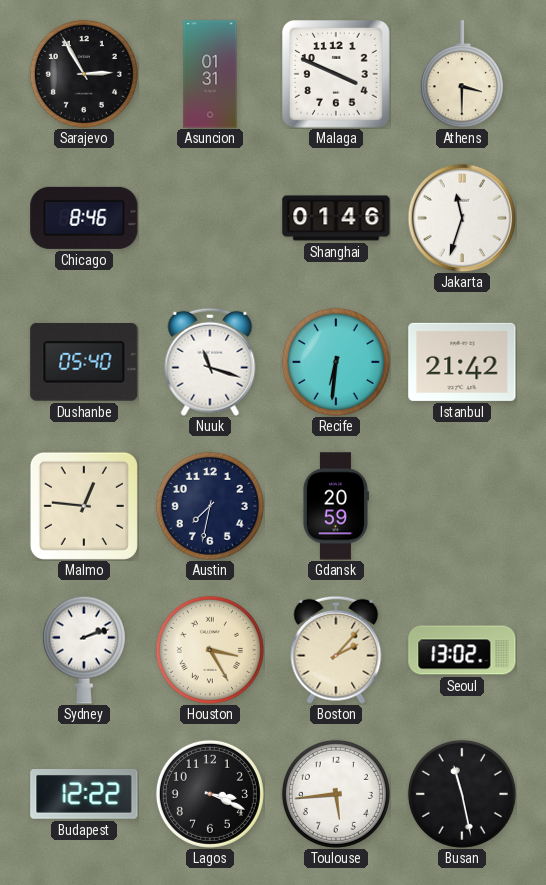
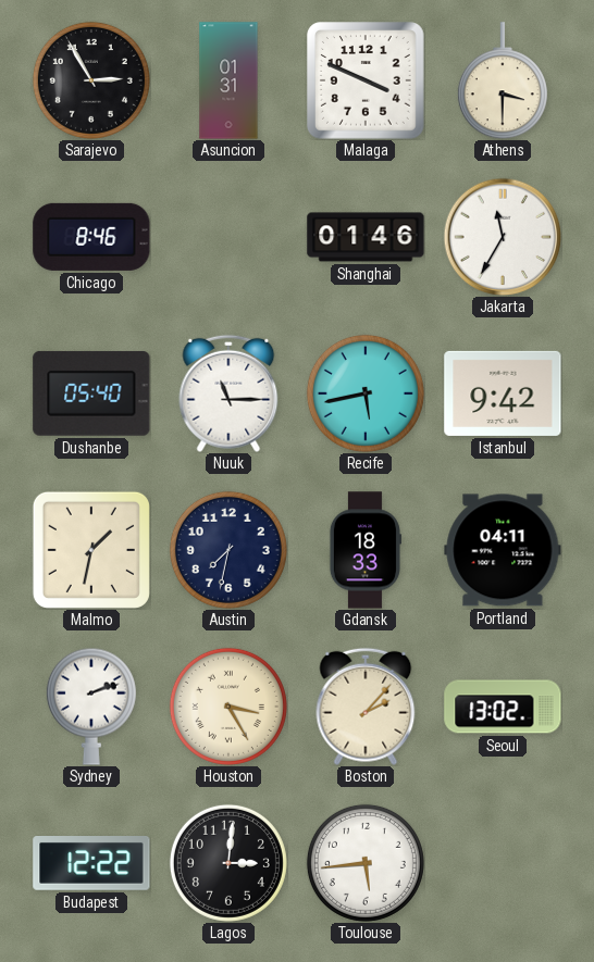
Jakarta: 11:33 -> 11:35
Nuuk: 11:18 -> 11:15
Recife: 6:31 -> 5:43
Istanbul: 21:42 -> 9:42
Malmo: 12:46 -> 1:32
Gdansk: 20:59 -> 18:33
Portland: none -> 04:11
Lagos: 3:19 -> 3:01
Busan: 11:28 -> none
